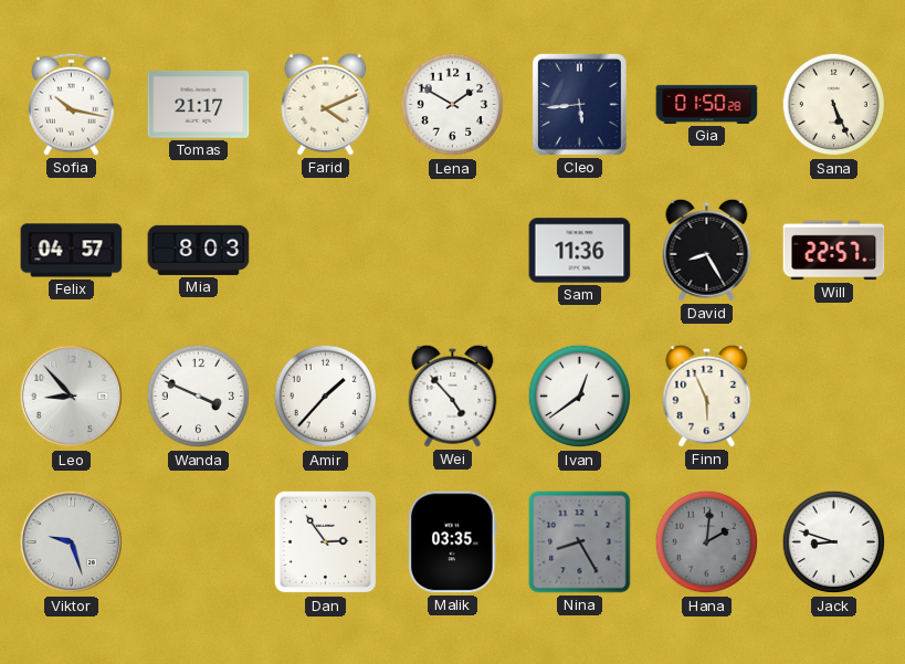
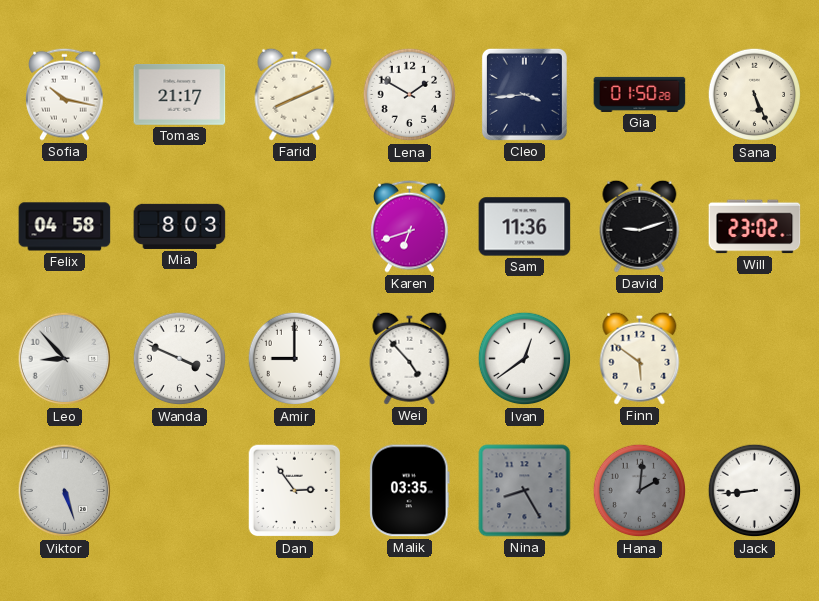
Farid: 4:11 -> 8:11
Cleo: 5:44 -> 3:44
Felix: 04:57 -> 04:58
Karen: none -> 6:42
David: 8:25 -> 9:12
Will: 22:57 -> 23:02
Amir: 1:37 -> 9:00
Finn: 5:56 -> 5:51
Viktor: 9:27 -> 5:27
Jack: 8:48 -> 8:44
